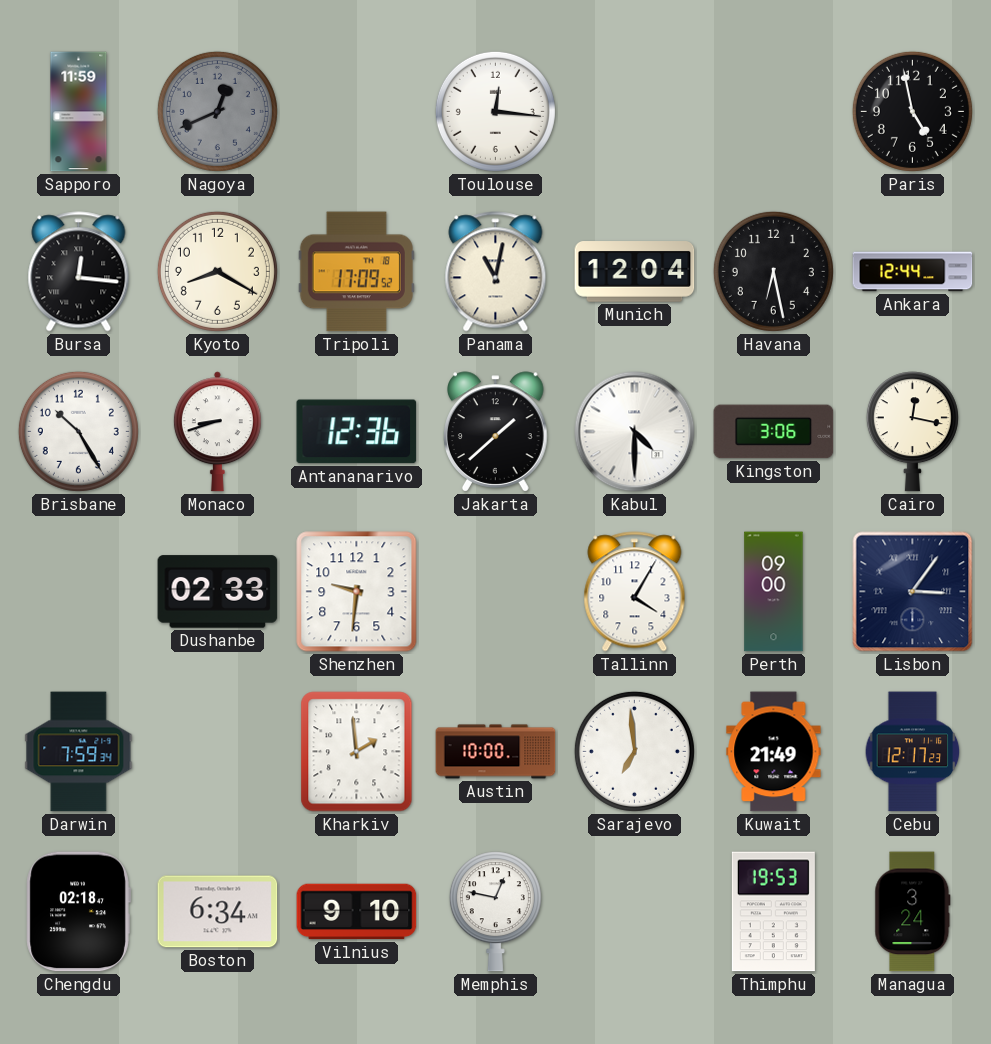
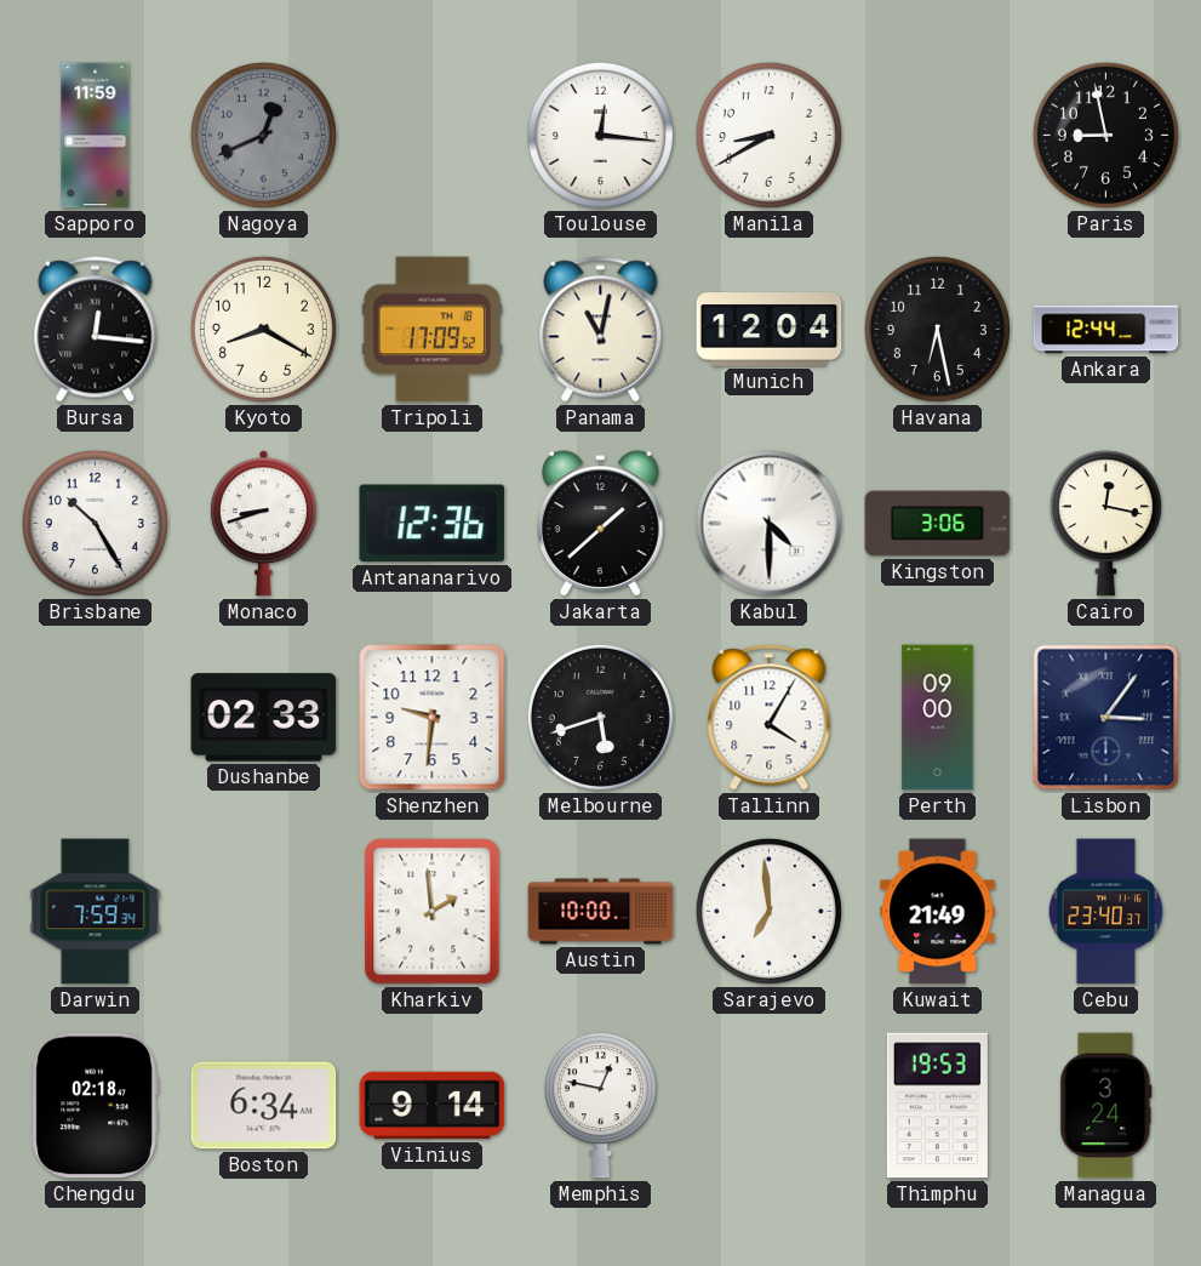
Manila: none -> 8:40
Paris: 4:58 -> 8:58
Melbourne: none -> 5:42
Cebu: 12:17 -> 23:40
Vilnius: 9:10 -> 9:14
